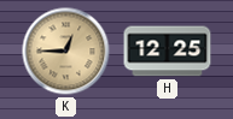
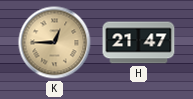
H: 12:25 -> 21:47
